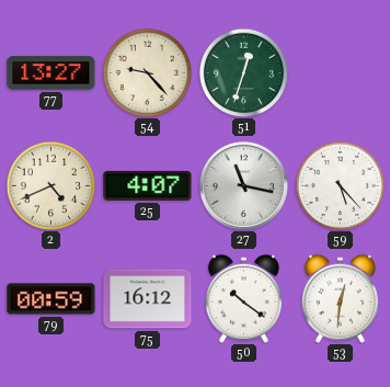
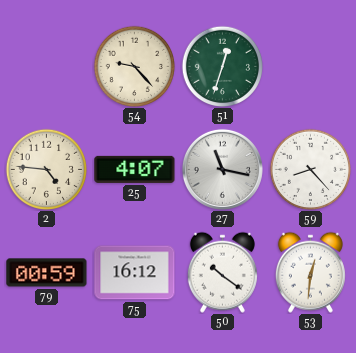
77: 13:27 -> none
2: 4:41 -> 4:46
59: 5:23 -> 8:23
